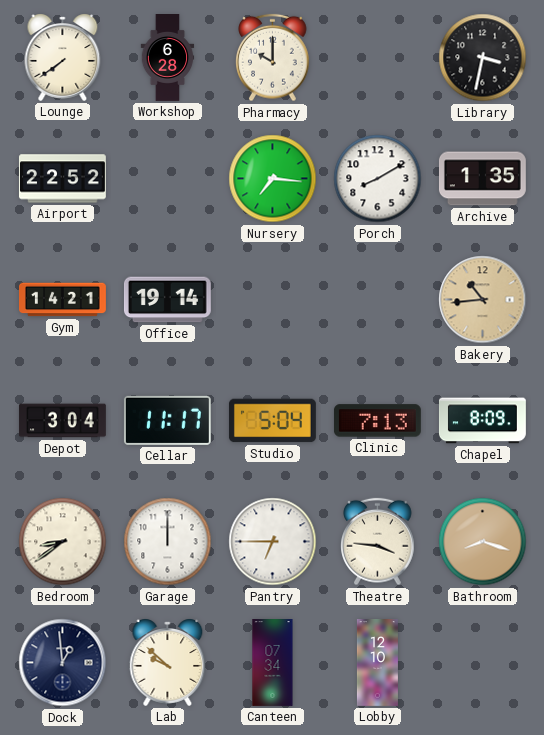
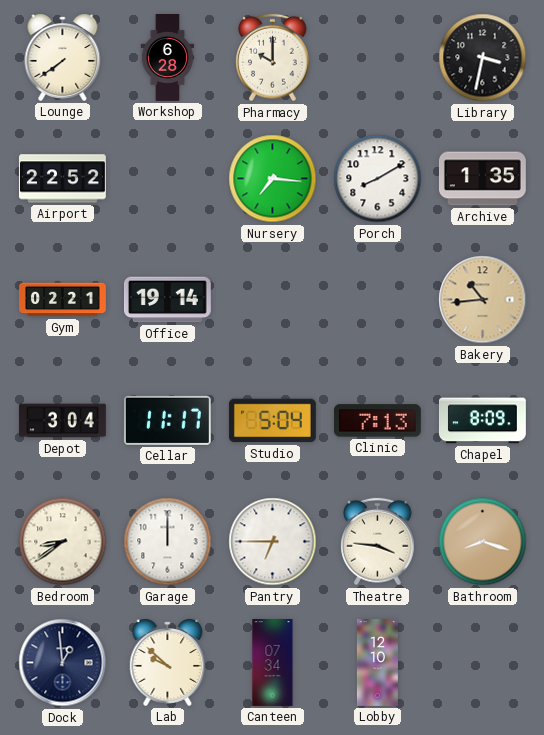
Gym: 14:21 -> 02:21
